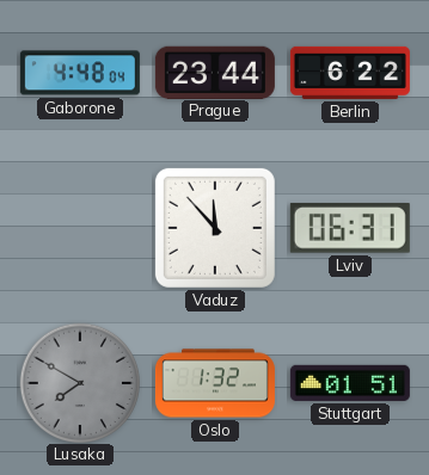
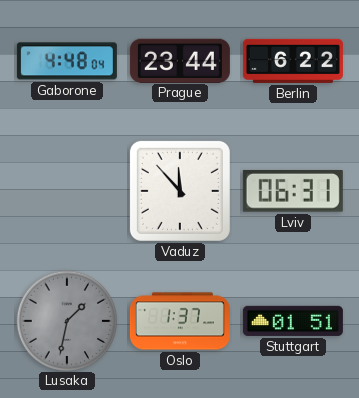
Lusaka: 7:50 -> 1:32
Oslo: 1:32 -> 1:37
